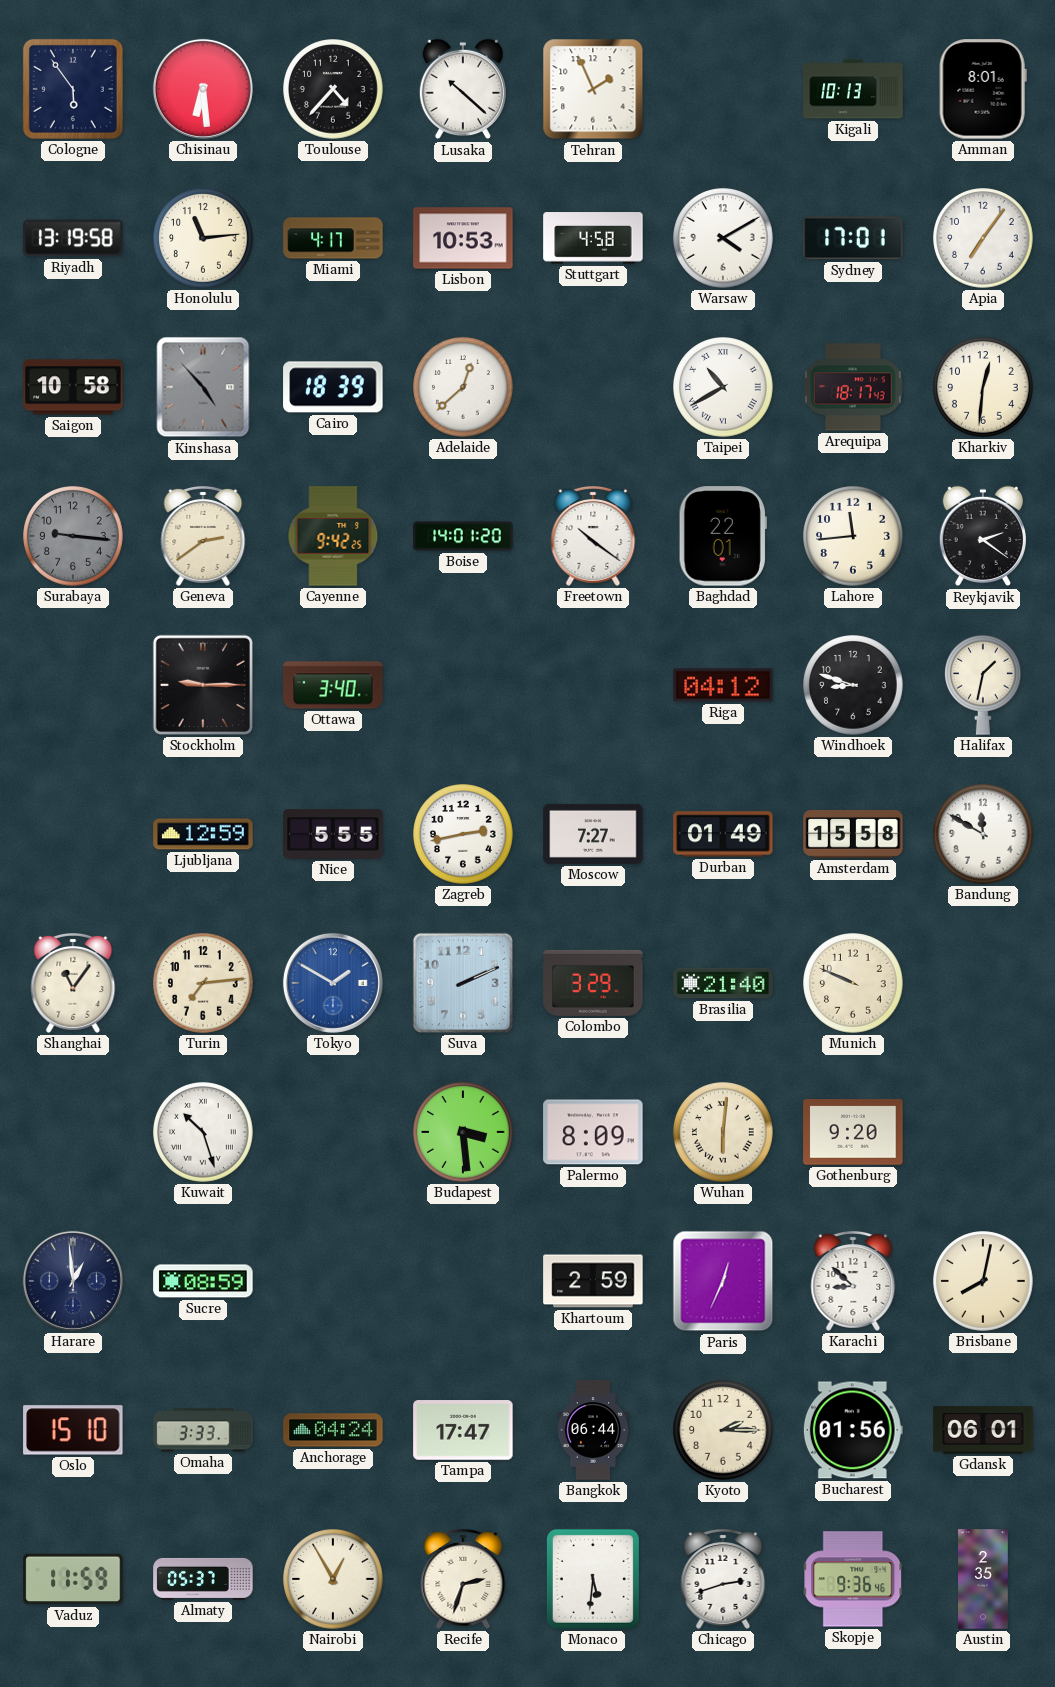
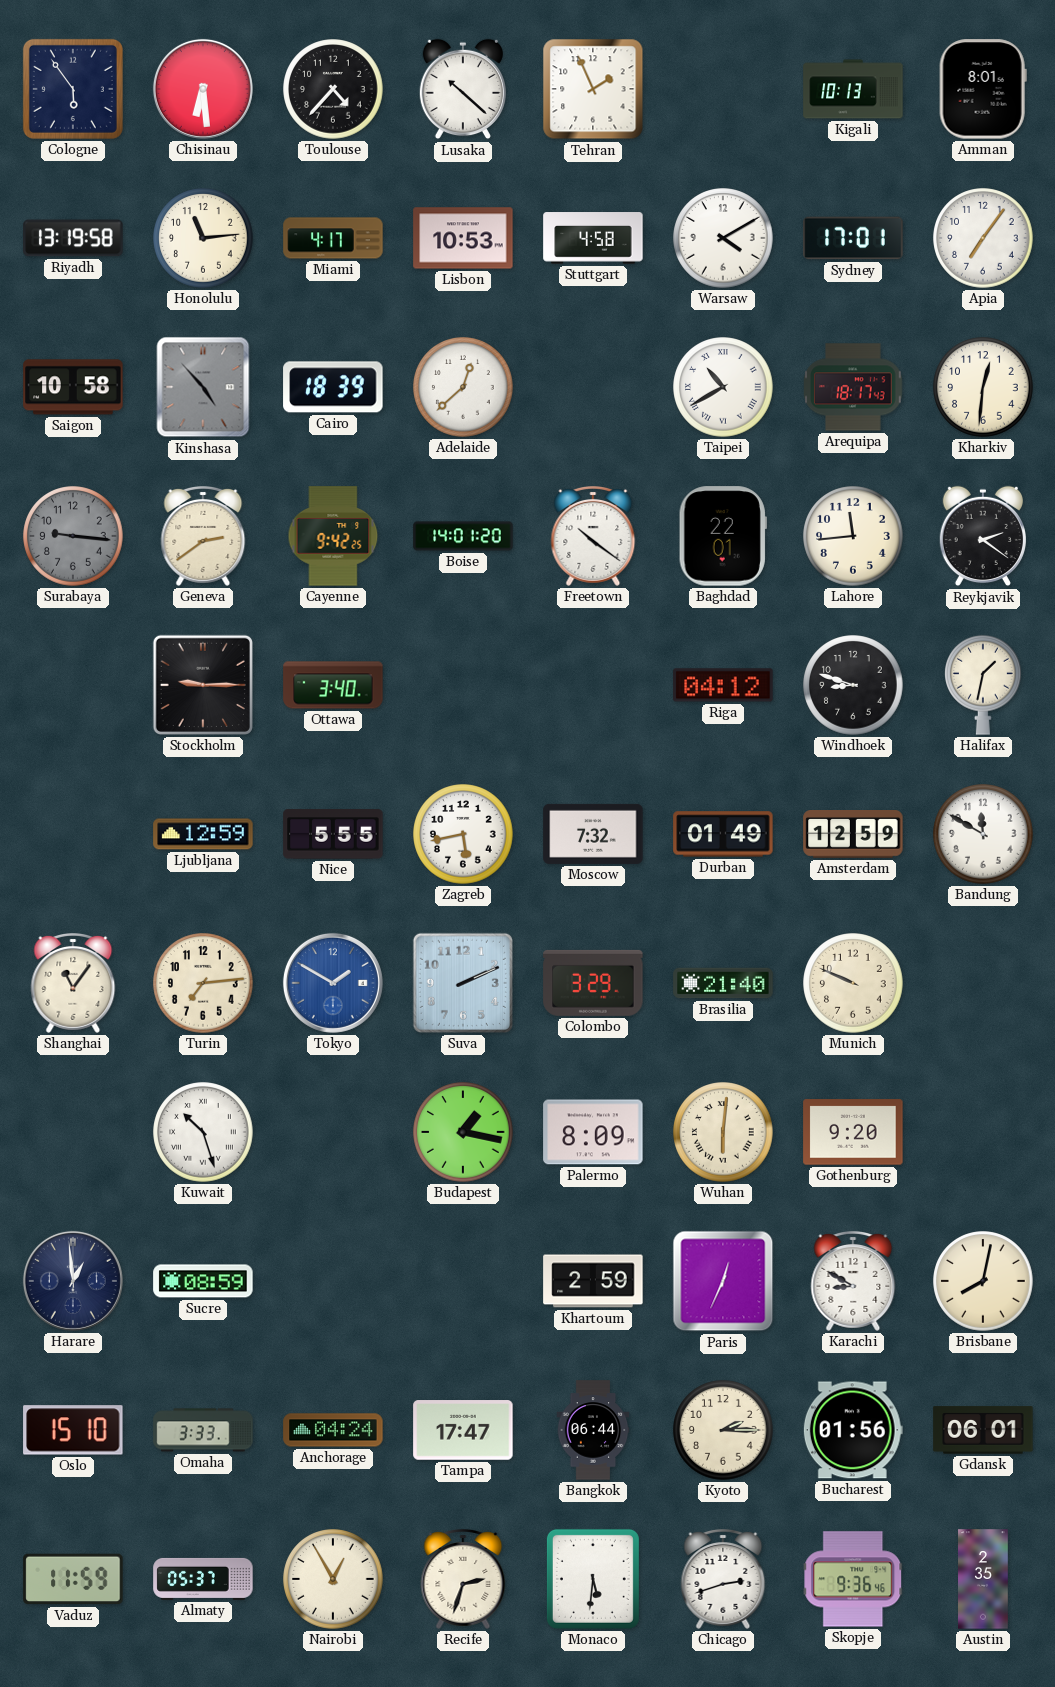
Zagreb: 2:43 -> 5:43
Moscow: 7:27 -> 7:32
Amsterdam: 15:58 -> 12:59
Budapest: 3:29 -> 1:17
Karachi: 8:52 -> 8:50
